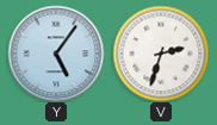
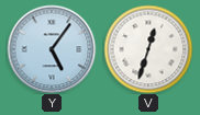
V: 2:33 -> 12:33
